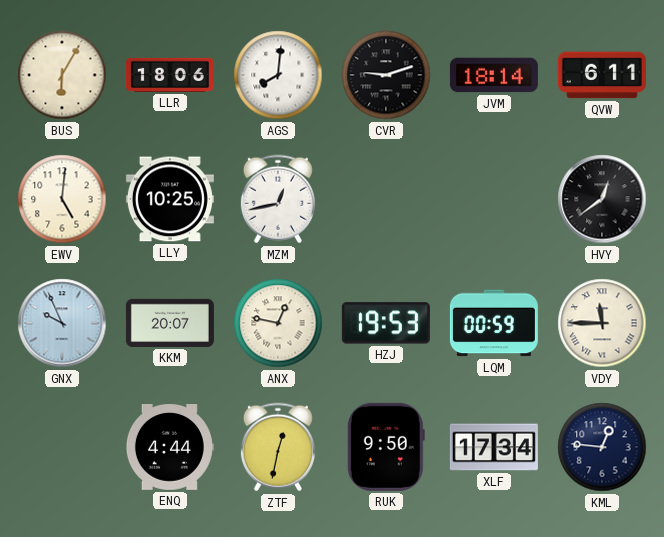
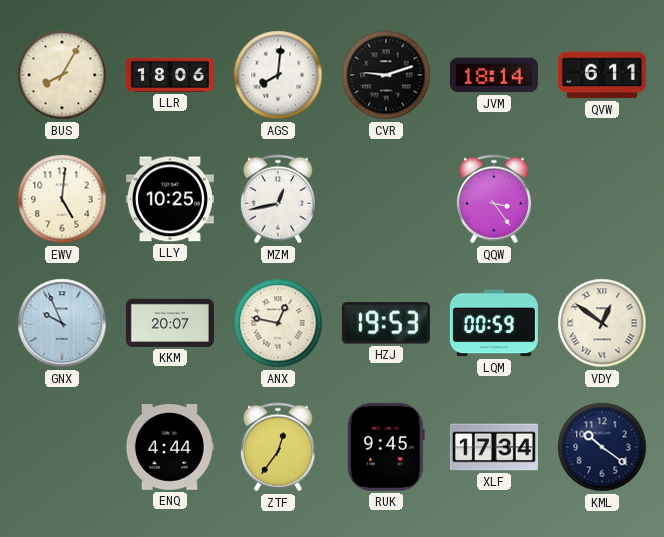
BUS: 6:05 -> 8:05
QQW: none -> 3:24
HVY: 12:39 -> none
VDY: 11:45 -> 12:51
ZTF: 12:32 -> 12:36
RUK: 9:50 -> 9:45
KML: 12:46 -> 10:21
